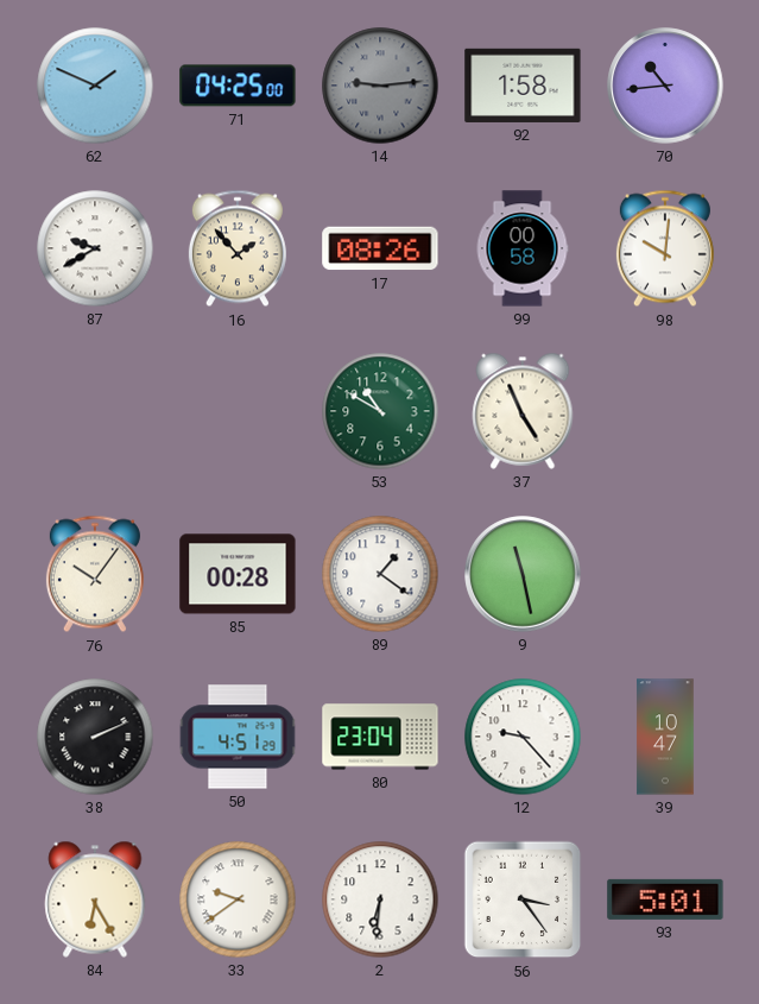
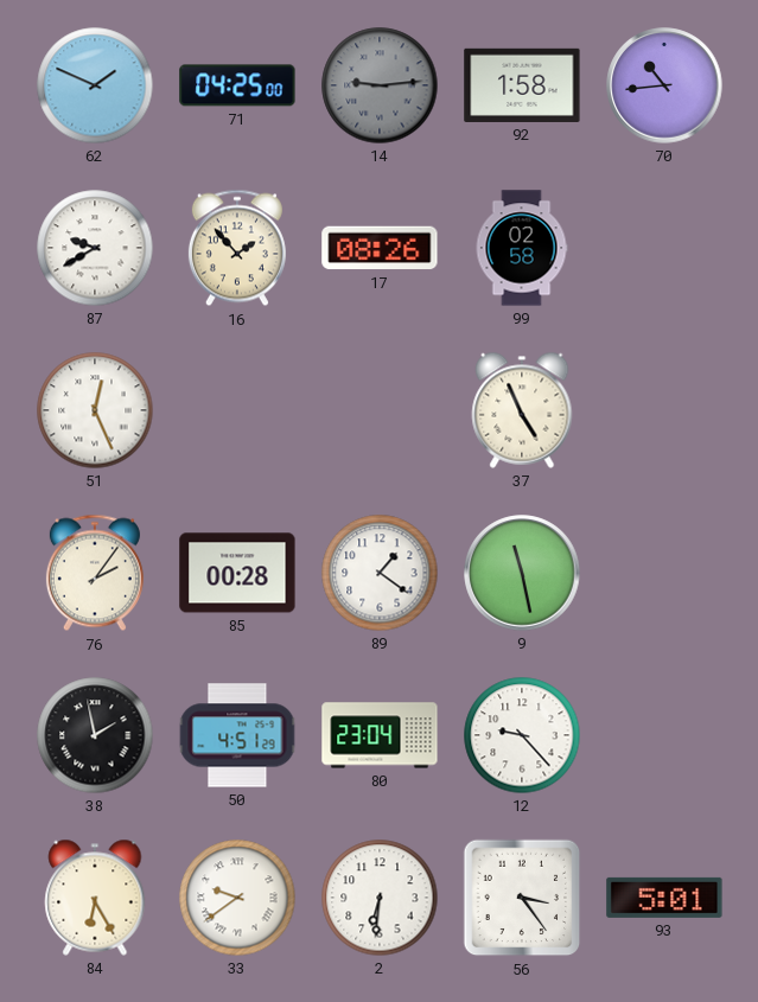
99: 00:58 -> 02:58
98: 10:01 -> none
51: none -> 12:26
53: 10:50 -> none
76: 10:06 -> 2:06
38: 2:11 -> 1:58
39: 10:47 -> none
